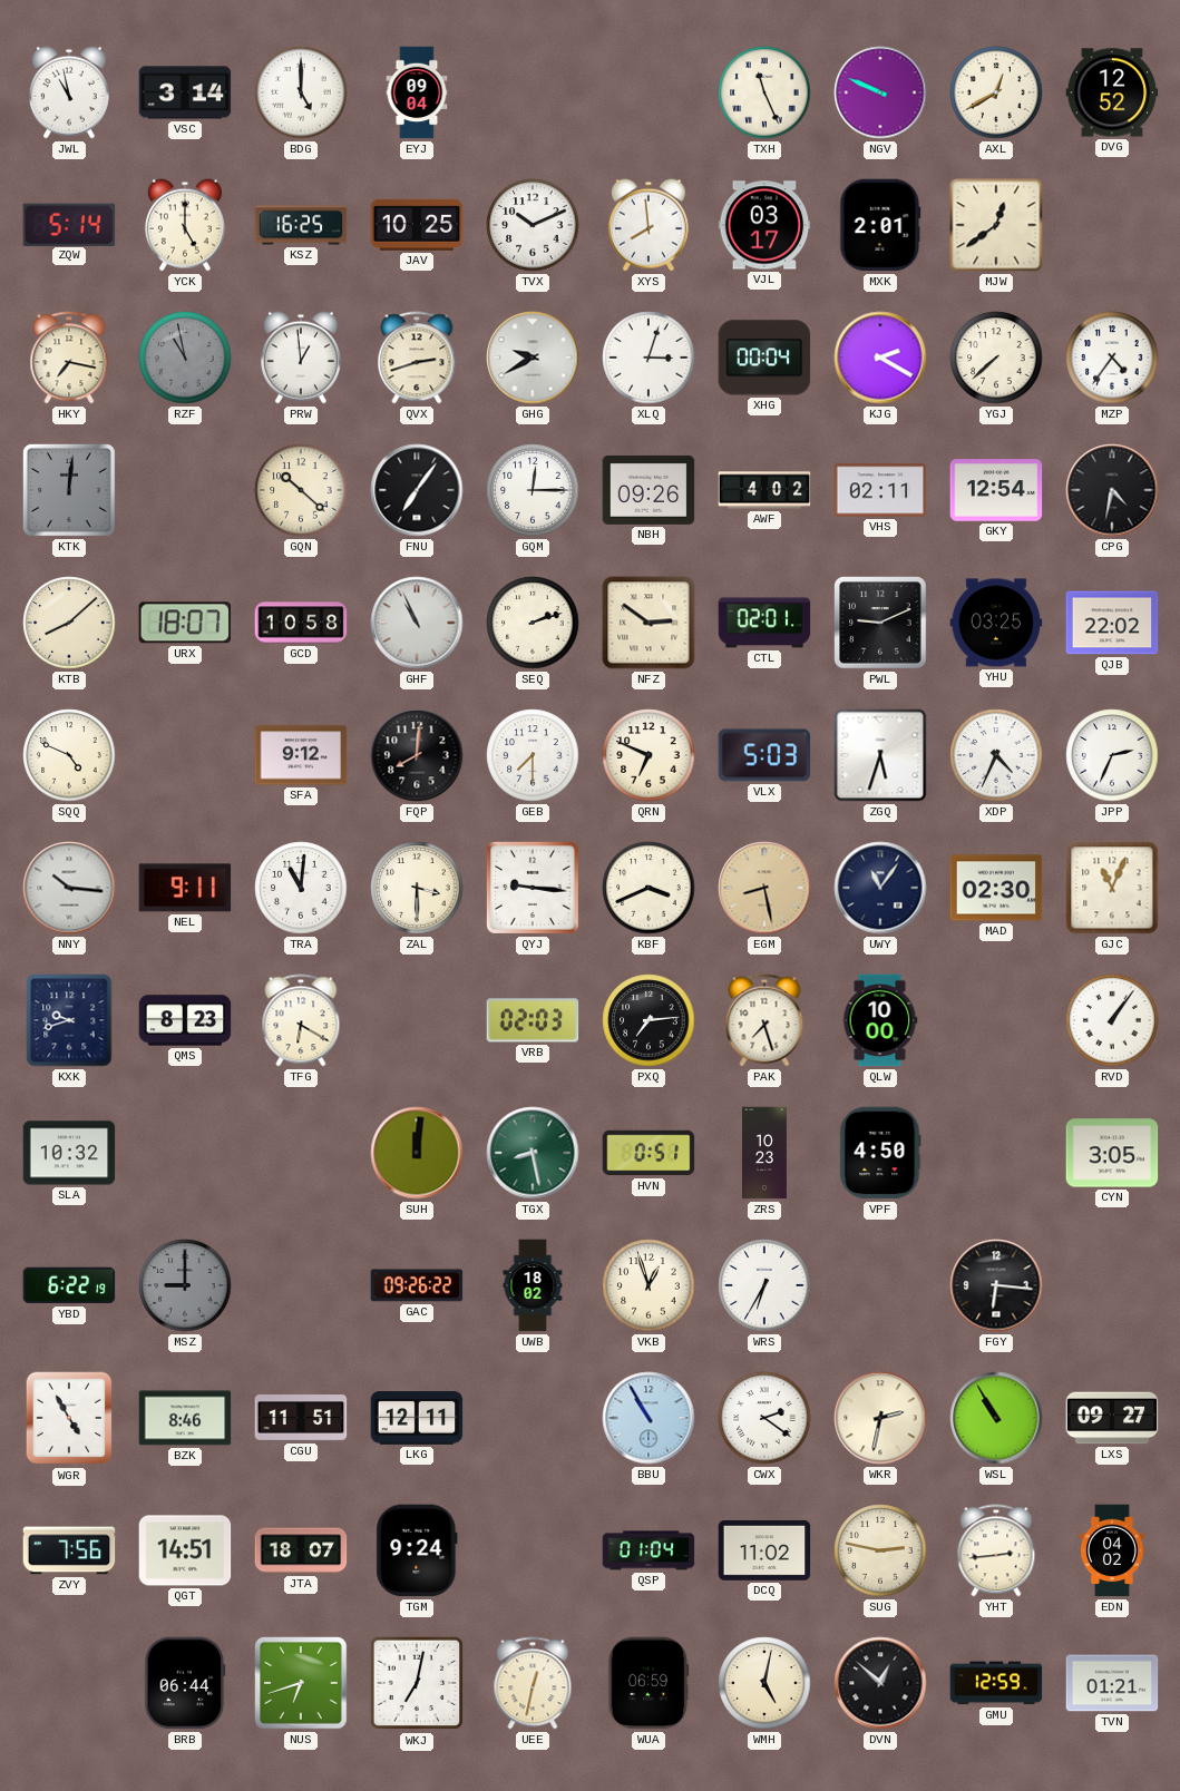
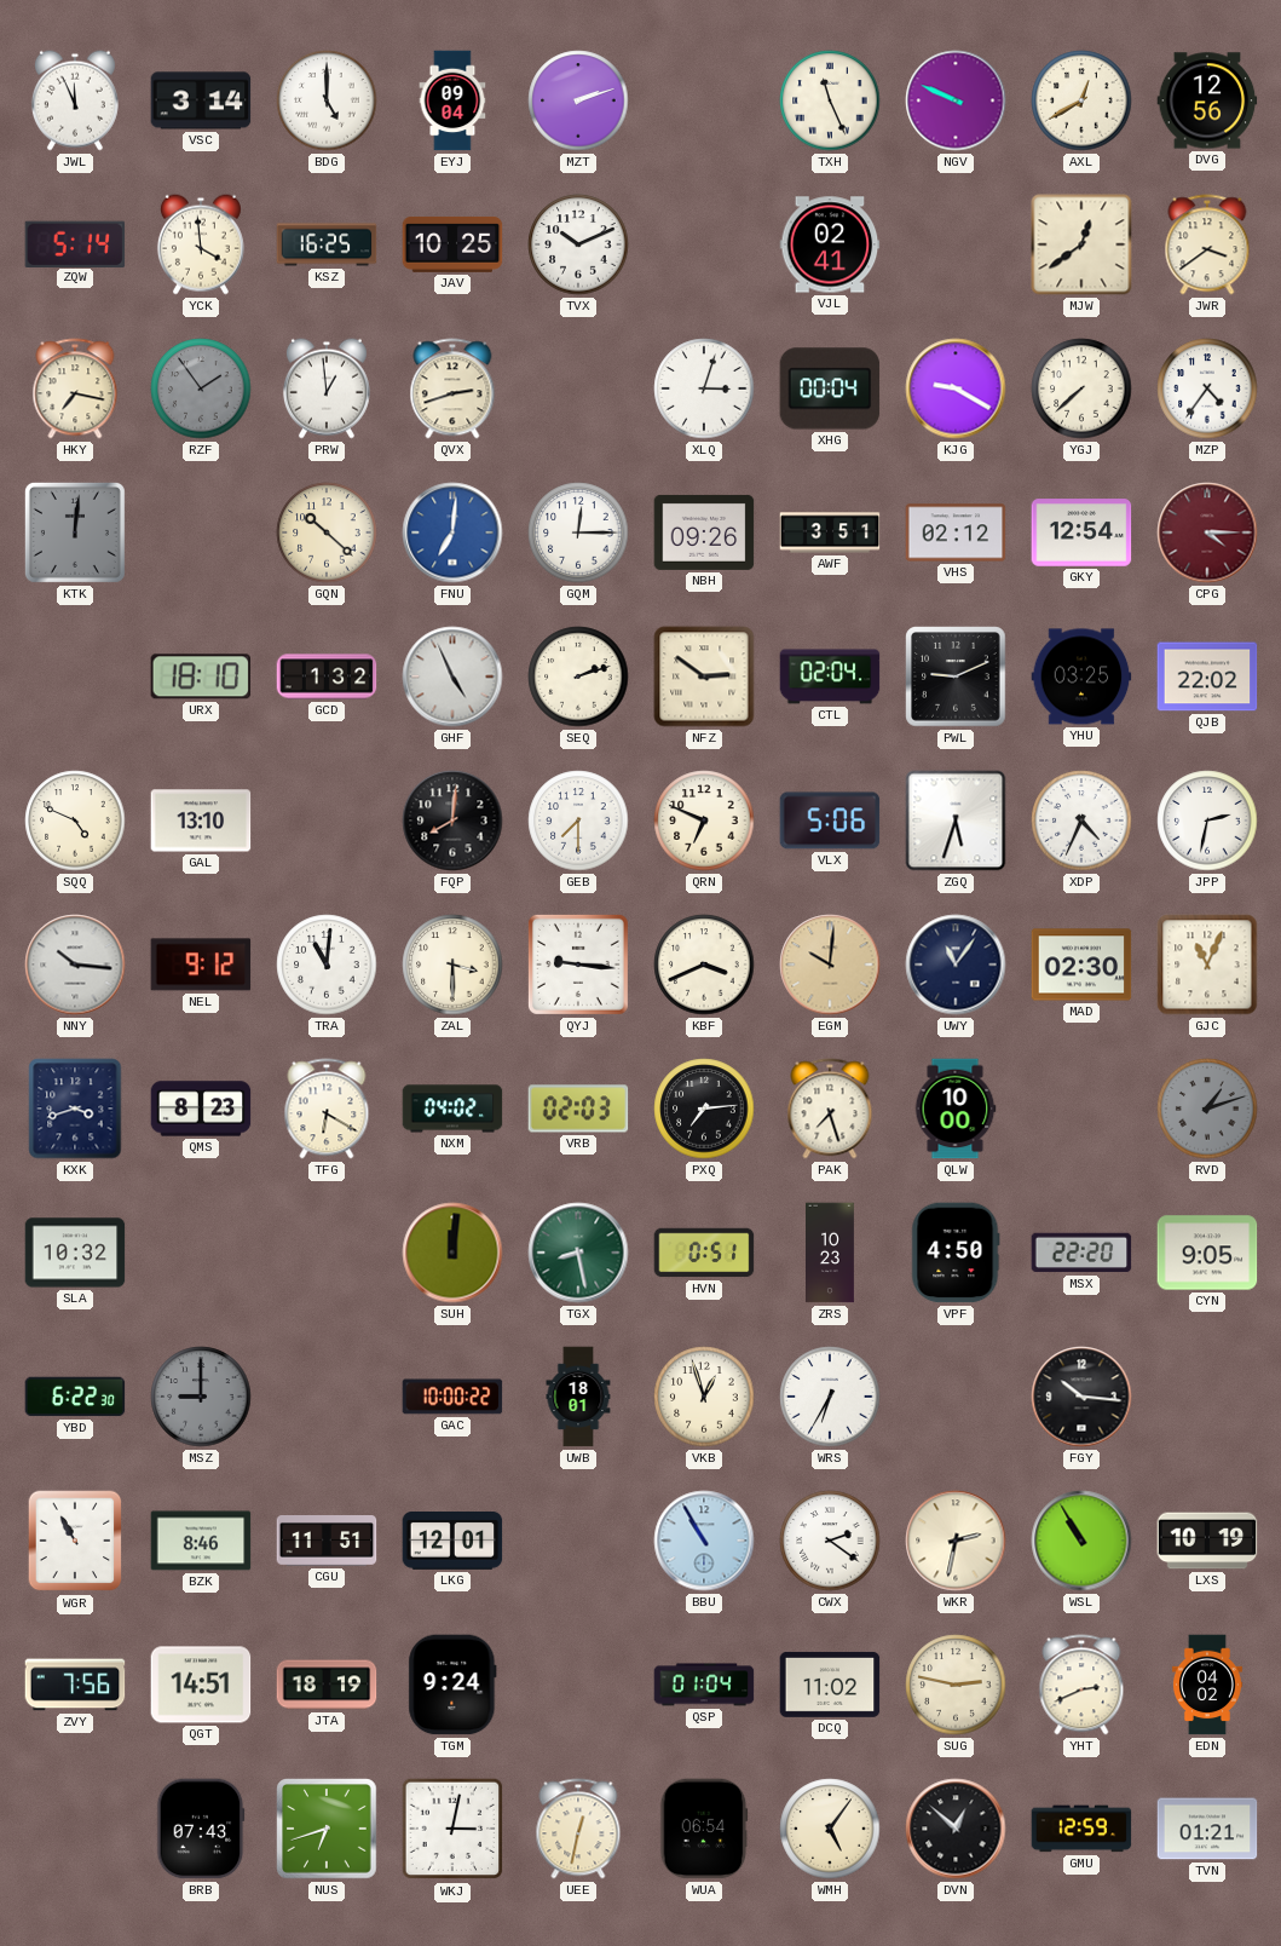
JWL: 10:58 -> 11:56
MZT: none -> 2:12
DVG: 12:52 -> 12:56
YCK: 5:00 -> 3:59
XYS: 7:59 -> none
VJL: 03:17 -> 02:41
MXK: 2:01 -> none
JWR: none -> 3:39
RZF: 10:58 -> 1:54
GHG: 9:40 -> none
KJG: 2:20 -> 9:20
FNU: 7:06 -> 7:01
FNU dial: black -> blue
AWF: 4:02 -> 3:51
VHS: 02:11 -> 02:12
CPG: 4:32 -> 4:15
CPG dial: black -> burgundy
KTB: 8:08 -> none
URX: 18:07 -> 18:10
GCD: 10:58 -> 1:32
GHF: 10:56 -> 4:56
CTL: 02:01 -> 02:04
GAL: none -> 13:10
SFA: 9:12 -> none
VLX: 5:03 -> 5:06
JPP: 2:34 -> 2:32
NEL: 9:11 -> 9:12
EGM: 8:28 -> 10:01
KXK: 9:42 -> 3:42
NXM: none -> 04:02
RVD: 1:06 -> 1:12
RVD dial: white -> grey
MSX: none -> 22:20
CYN: 3:05 -> 9:05
YBD: 6:22:19 -> 6:22:30
GAC: 09:26 -> 10:00
UWB: 18:02 -> 18:01
FGY: 6:16 -> 10:16
WGR: 4:55 -> 10:55
LKG: 12:11 -> 12:01
LXS: 09:27 -> 10:19
JTA: 18:07 -> 18:19
YHT: 2:44 -> 2:41
BRB: 06:44 -> 07:43
WKJ: 7:02 -> 3:02
WUA: 06:59 -> 06:54
WMH: 5:02 -> 5:06
